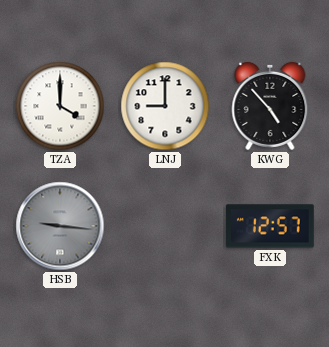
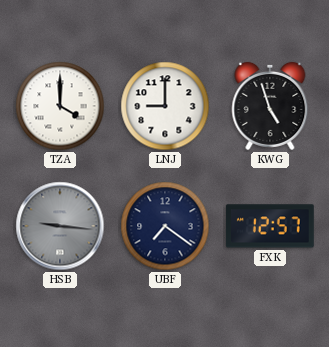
KWG: 4:53 -> 4:57
UBF: none -> 7:21
